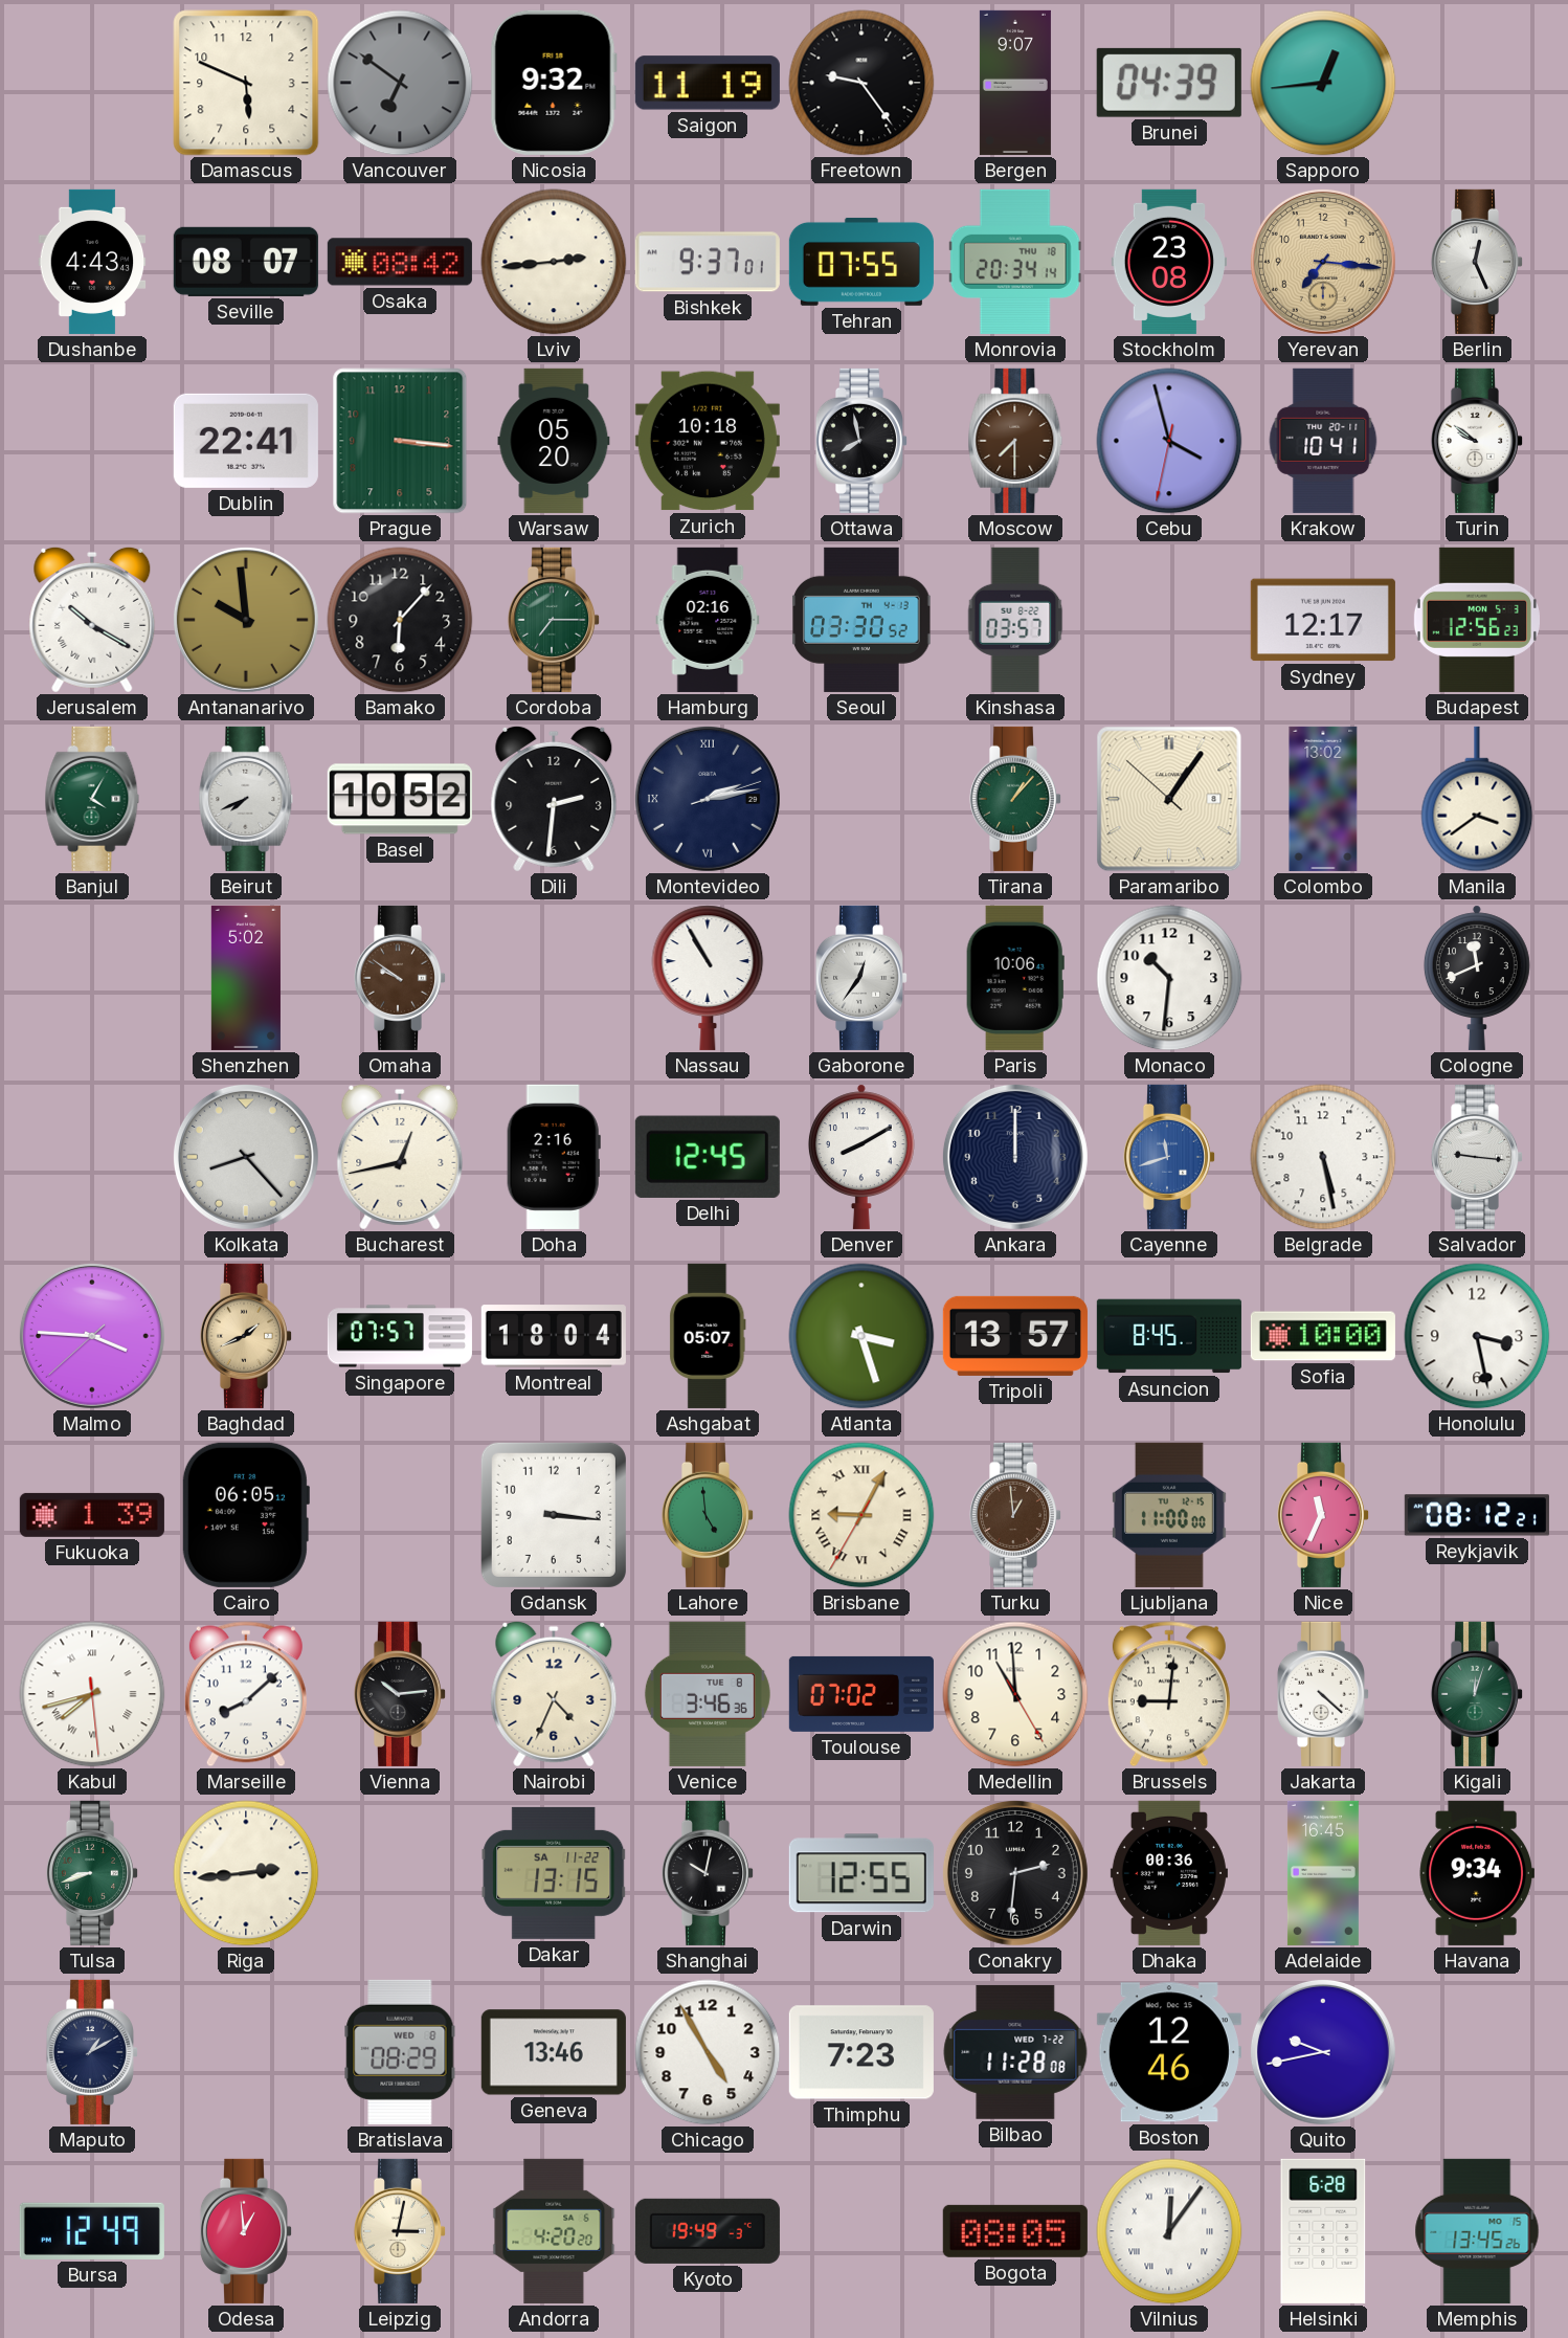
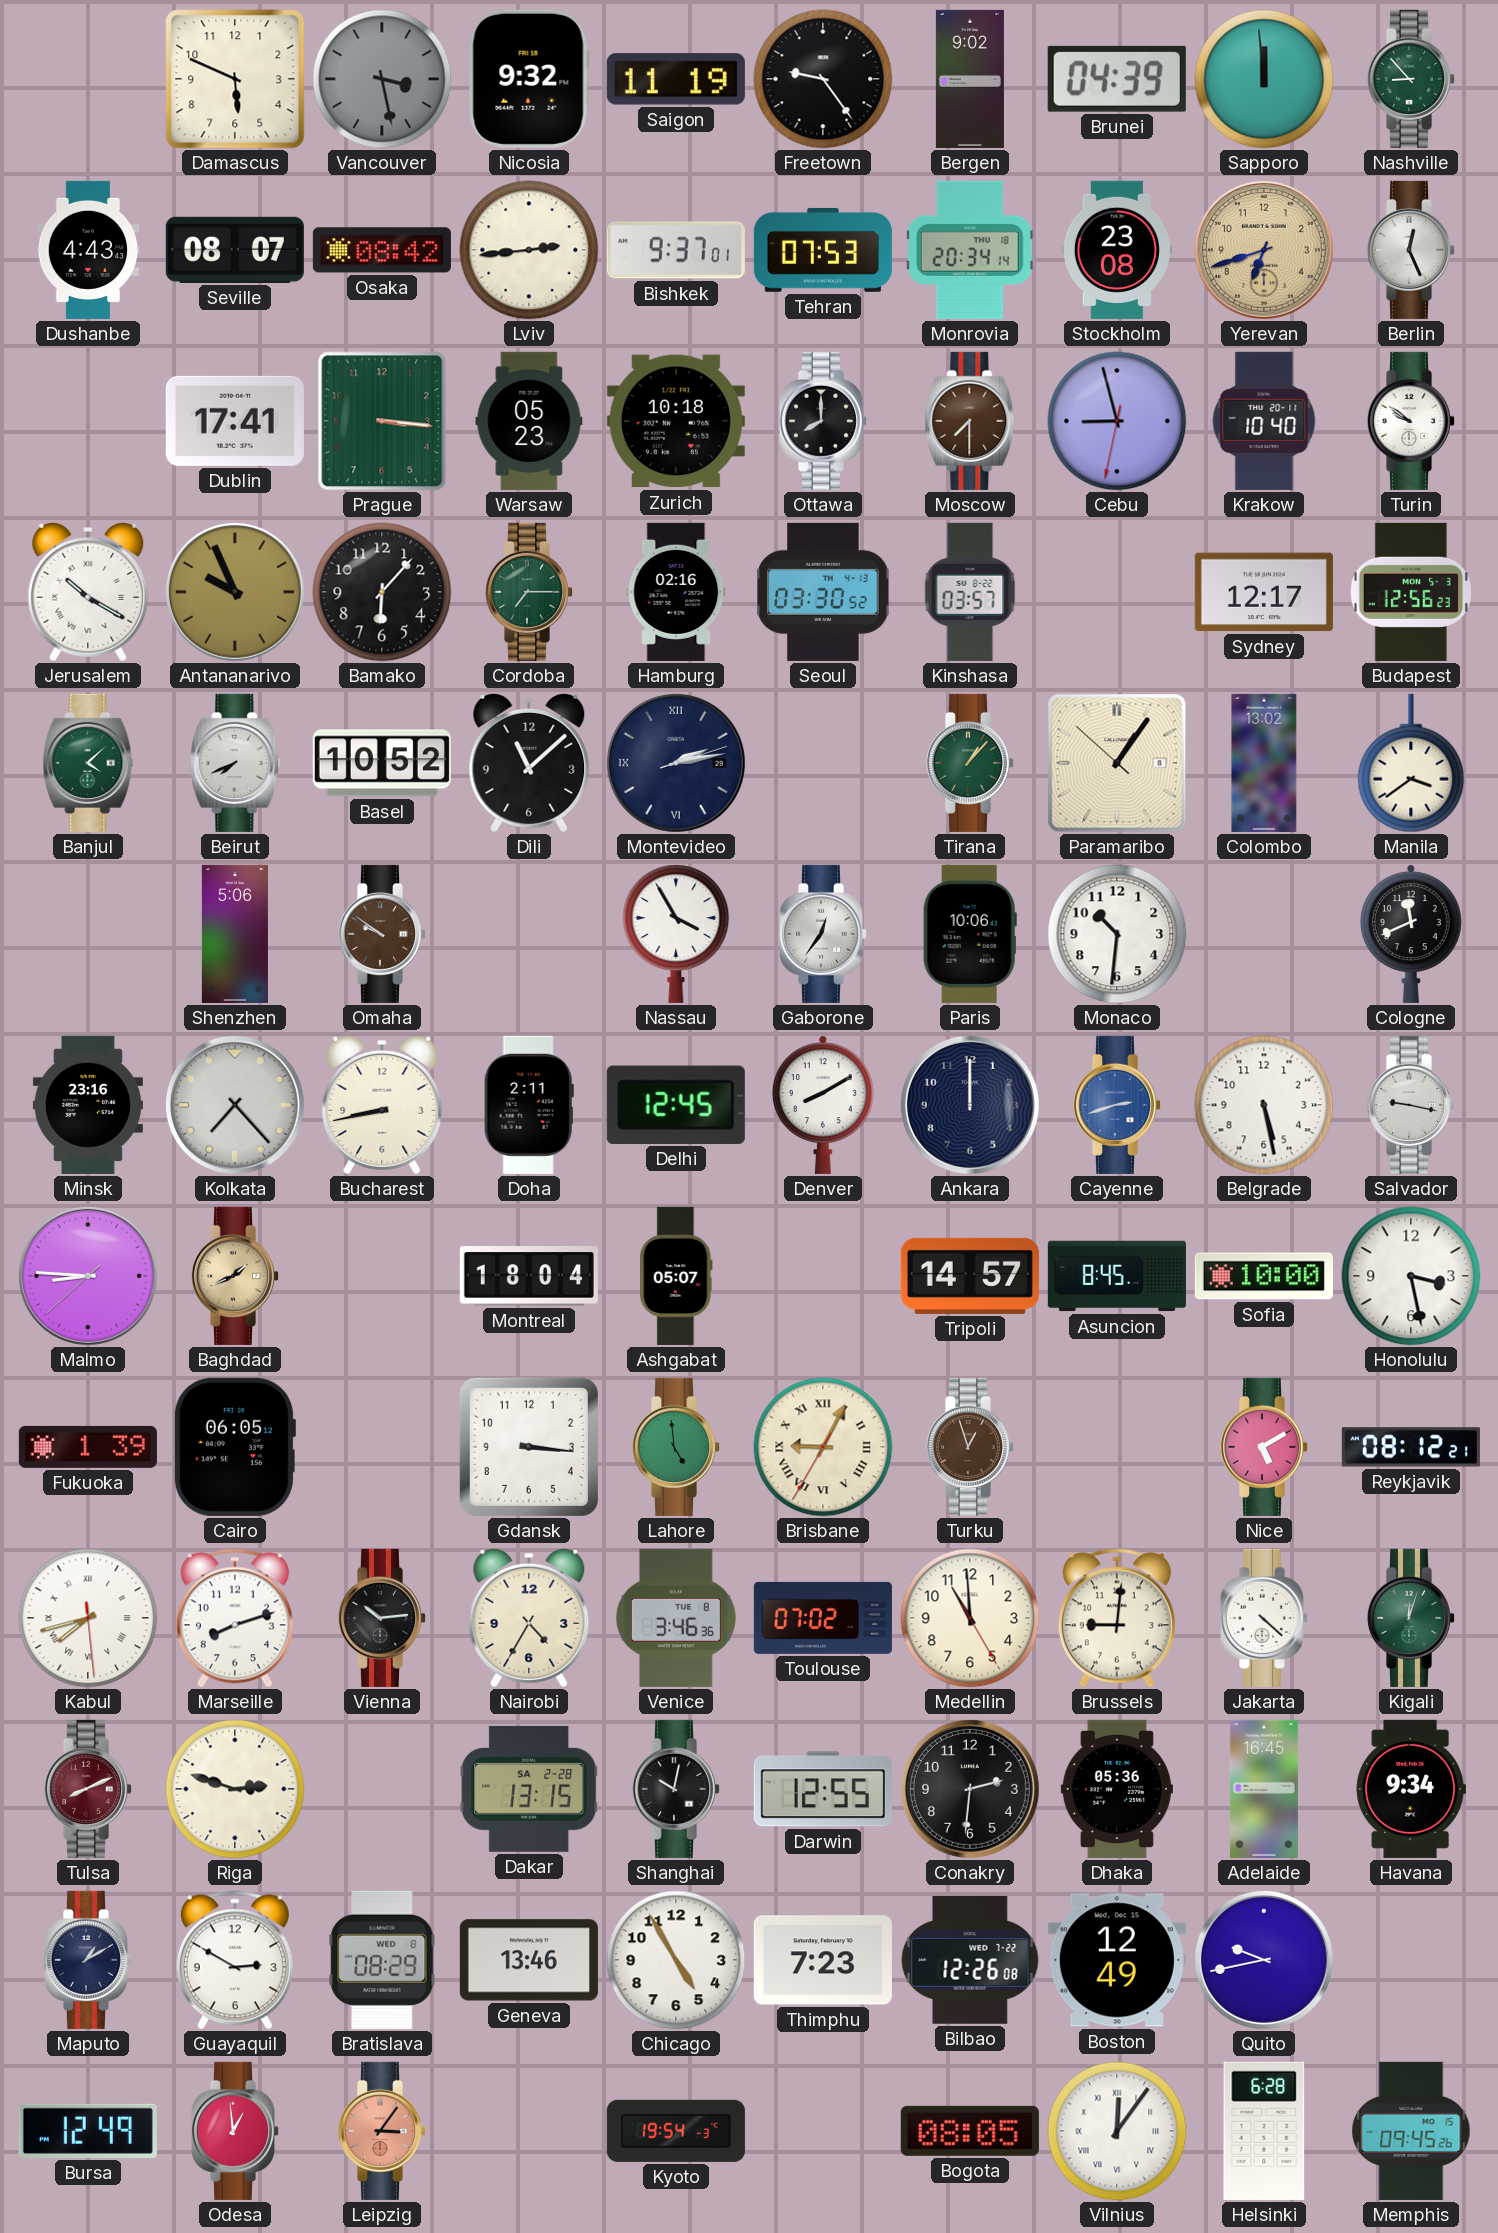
Vancouver: 6:51 -> 3:28
Bergen: 9:07 -> 9:02
Sapporo: 12:44 -> 11:59
Nashville: none -> 8:53
Tehran: 07:55 -> 07:53
Yerevan: 7:16 -> 6:42
Dublin: 22:41 -> 17:41
Warsaw: 05:20 -> 05:23
Ottawa: 7:58 -> 8:00
Cebu: 3:57 -> 8:57
Krakow: 10:41 -> 10:40
Antananarivo: 9:59 -> 9:56
Banjul: 4:05 -> 4:08
Dili: 2:31 -> 11:08
Shenzhen: 5:02 -> 5:06
Nassau: 10:55 -> 3:55
Minsk: none -> 23:16
Kolkata: 8:23 -> 7:23
Bucharest: 12:43 -> 8:43
Doha: 2:16 -> 2:11
Cayenne: 11:42 -> 2:42
Salvador: 9:16 -> 9:17
Malmo: 3:45 -> 8:45
Singapore: 07:57 -> none
Atlanta: 3:27 -> none
Tripoli: 13:57 -> 14:57
Turku: 12:59 -> 12:57
Ljubljana: 11:00 -> none
Nice: 11:34 -> 5:10
Marseille: 8:08 -> 8:12
Nairobi: 4:34 -> 4:35
Tulsa: 8:42 -> 8:11
Tulsa dial: green -> burgundy
Riga: 2:44 -> 2:48
Dakar date: SA 11-22 -> SA 2-28
Dhaka: 00:36 -> 05:36
Guayaquil: none -> 2:50
Bilbao: 11:28 -> 12:26
Boston: 12:46 -> 12:49
Leipzig: 3:02 -> 3:06
Leipzig dial: cream -> salmon
Andorra: 4:20 -> none
Kyoto: 19:49 -> 19:54
Memphis: 13:45 -> 09:45
